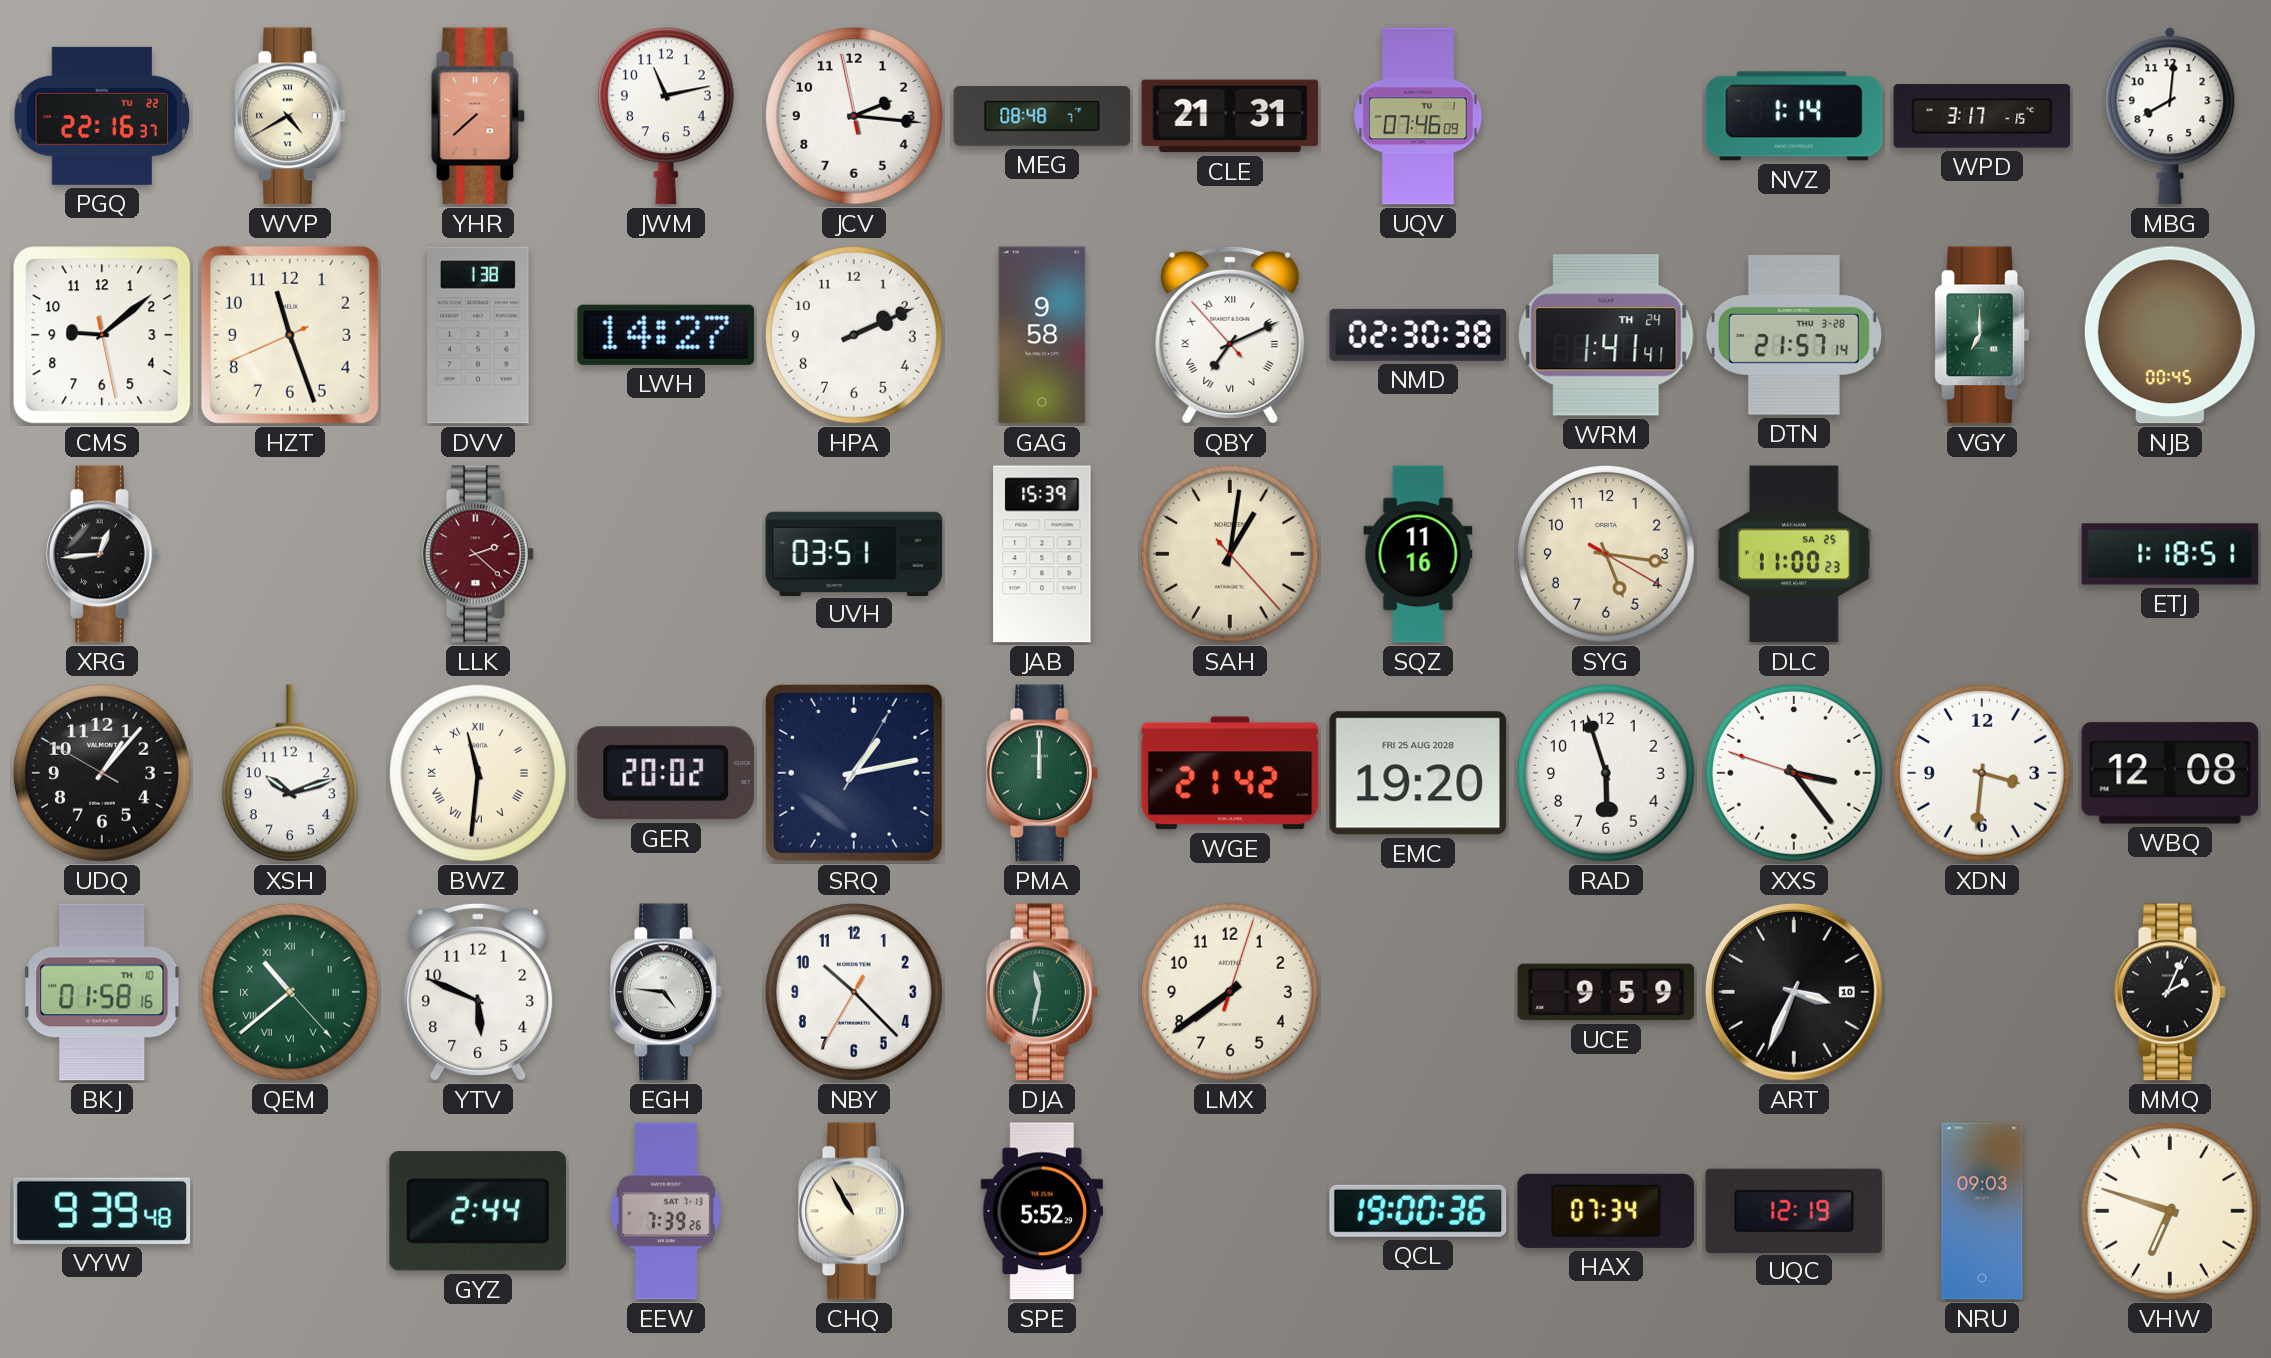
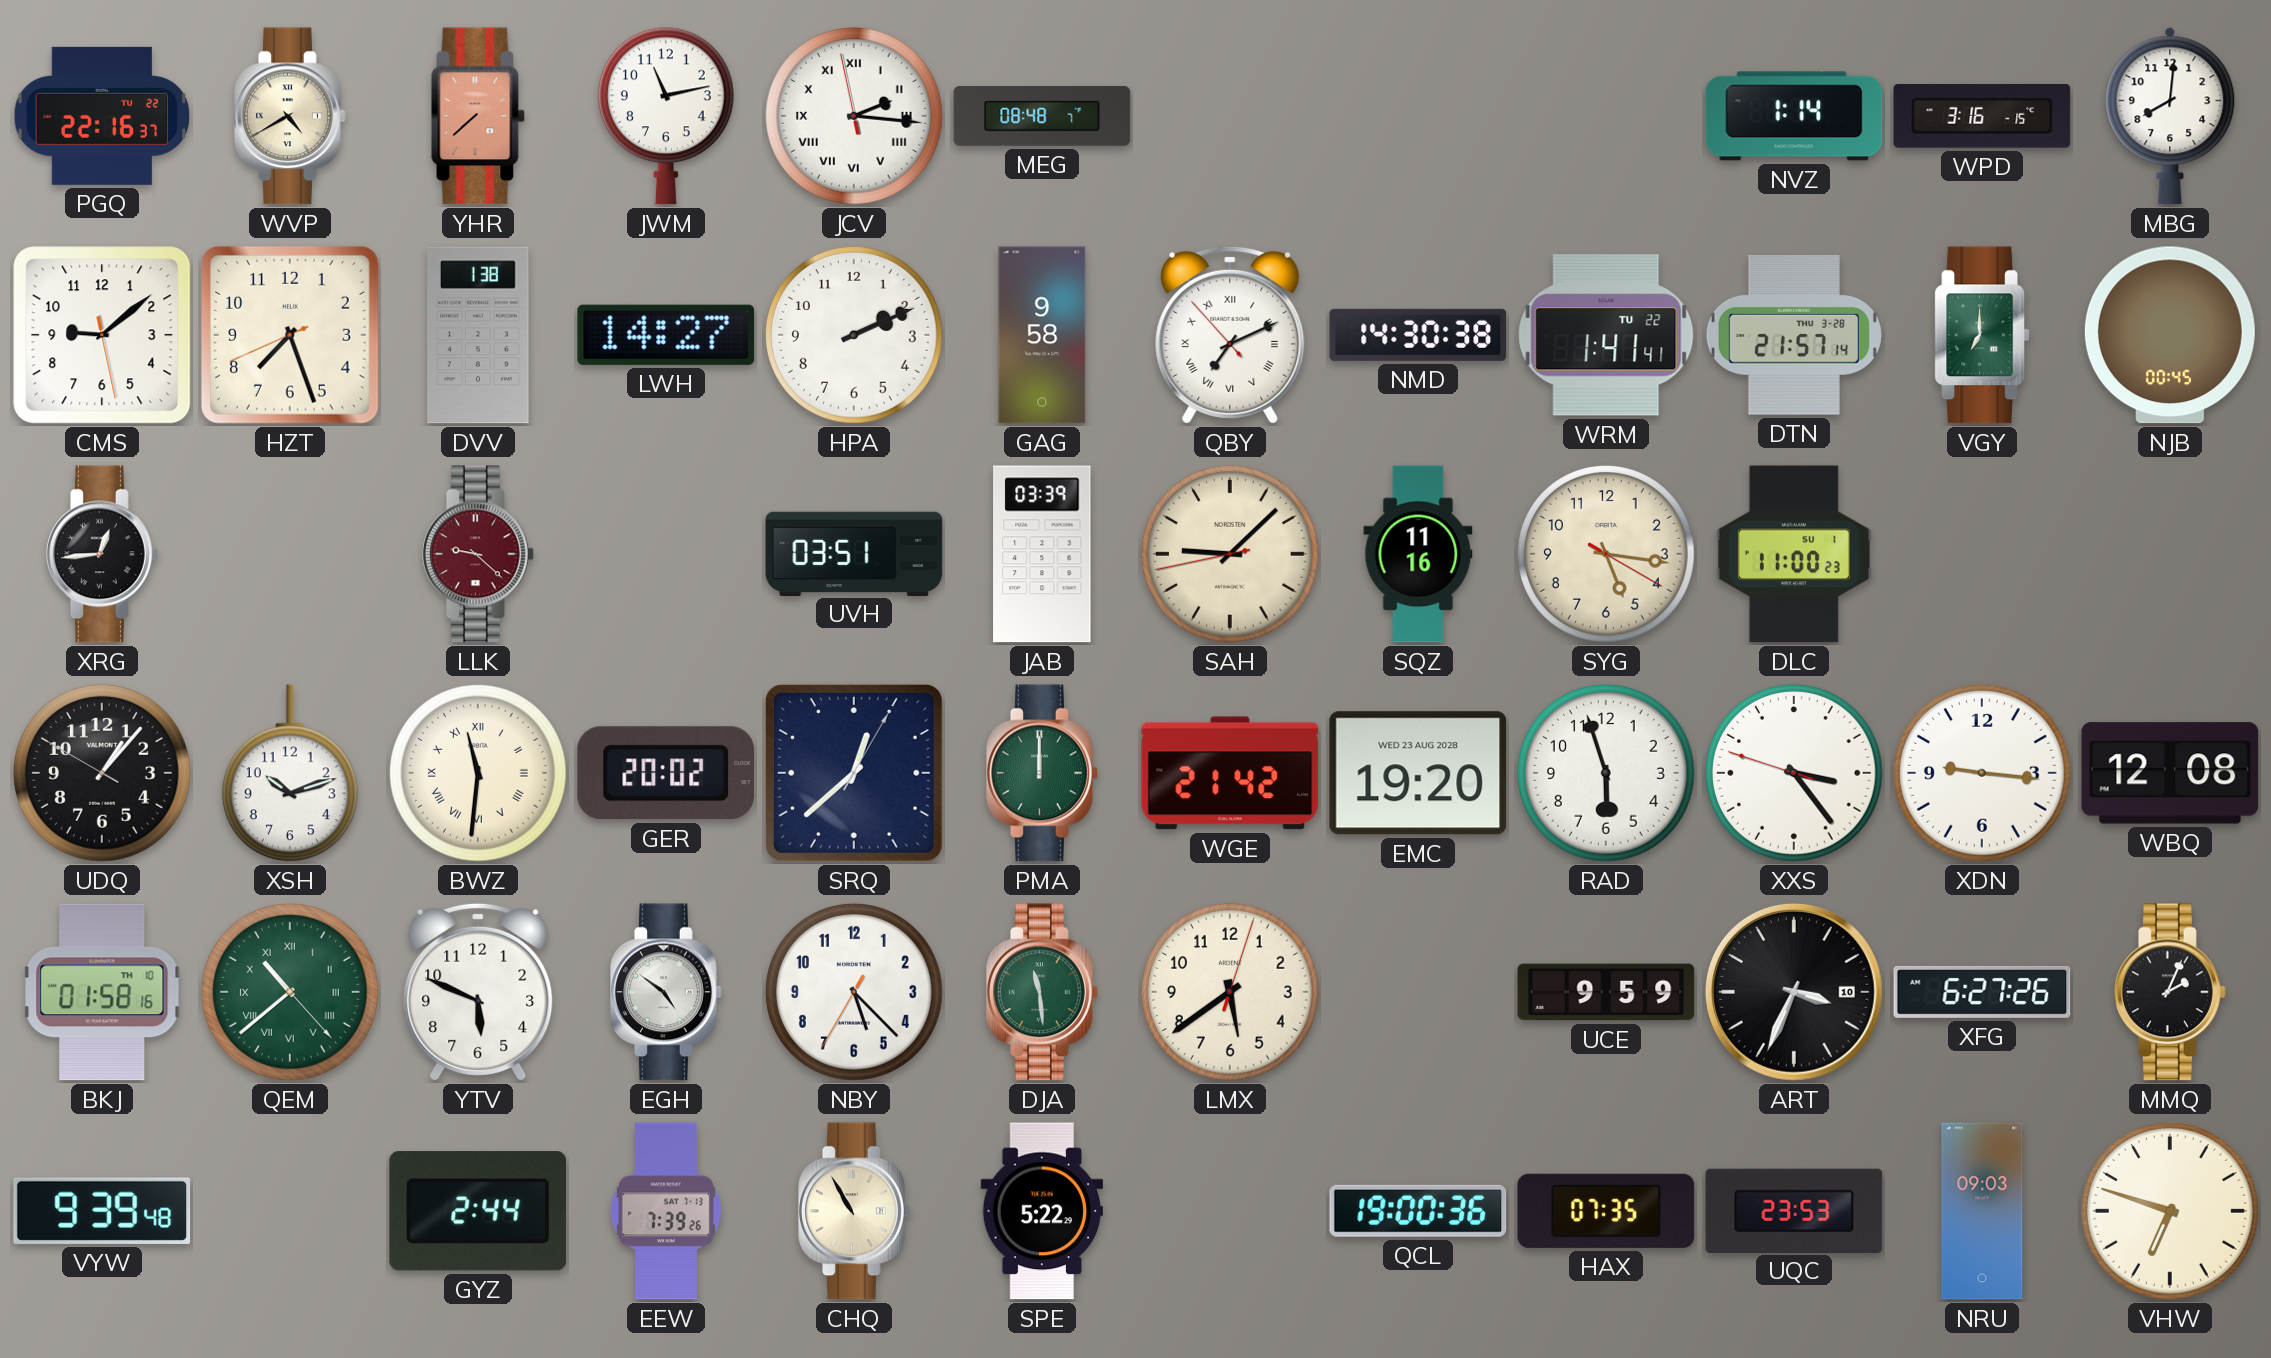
JCV numerals: Arabic -> Roman
CLE: 21:31 -> none
UQV: 07:46 -> none
WPD: 3:17 -> 3:16
HZT: 11:26 -> 7:26
NMD: 02:30 -> 14:30
WRM date: TH 24 -> TU 22
LLK: 2:22 -> 9:22
JAB: 15:39 -> 03:39
SAH: 1:01 -> 9:07
DLC date: SA 25 -> SU 1
ETJ: 1:18 -> none
SRQ: 1:13 -> 12:38
EMC date: FRI 25 AUG 2028 -> WED 23 AUG 2028
XDN: 3:31 -> 9:16
EGH: 4:46 -> 4:51
NBY: 10:22 -> 5:22
DJA: 11:32 -> 11:29
LMX: 7:39 -> 5:39
XFG: none -> 6:27
SPE: 5:52 -> 5:22
HAX: 07:34 -> 07:35
UQC: 12:19 -> 23:53
